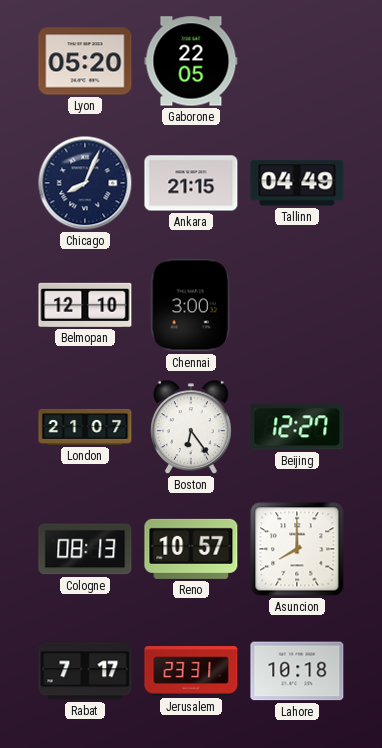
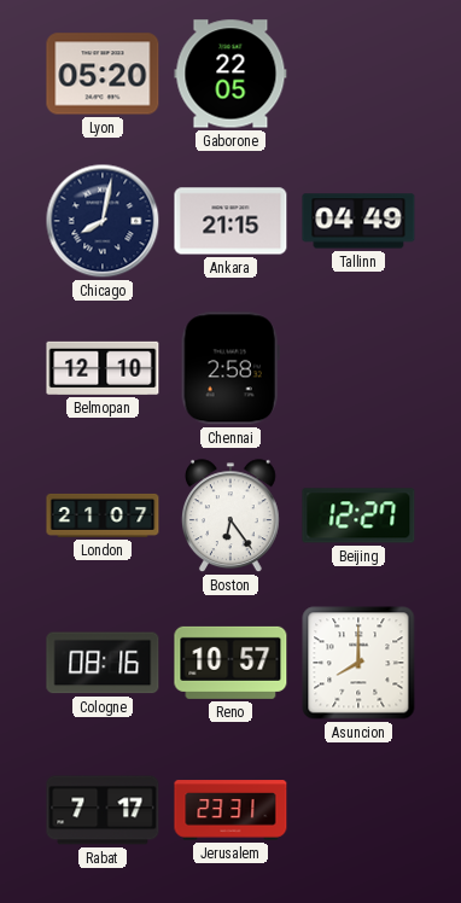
Chicago: 8:04 -> 8:02
Chennai: 3:00 -> 2:58
Cologne: 08:13 -> 08:16
Lahore: 10:18 -> none
